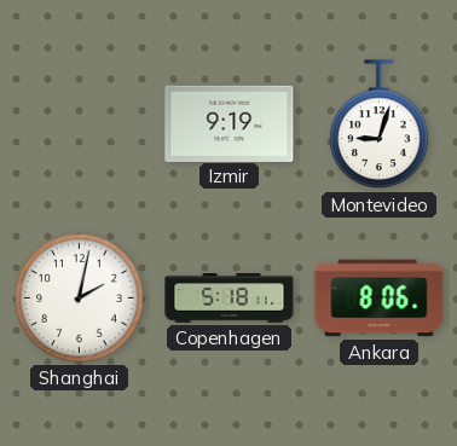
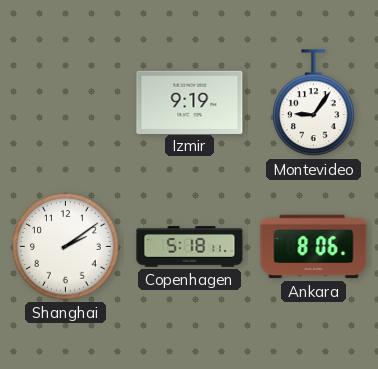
Montevideo: 9:03 -> 9:06
Shanghai: 2:02 -> 2:09
